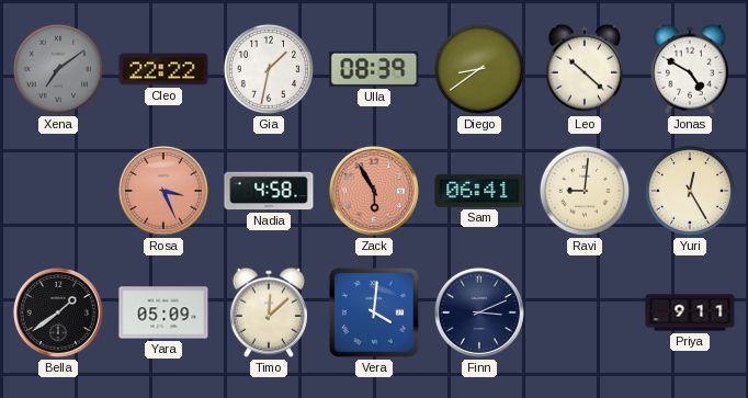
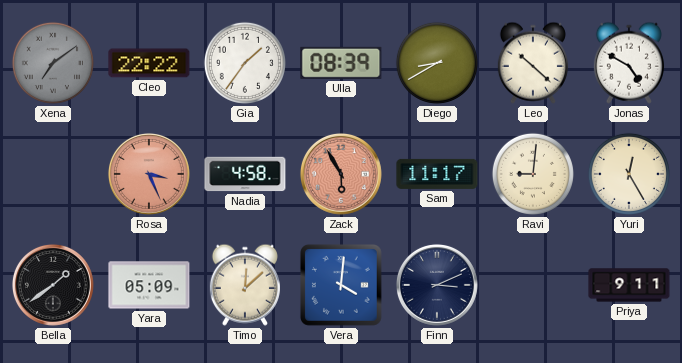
Gia: 1:32 -> 1:36
Diego: 8:39 -> 8:40
Sam: 06:41 -> 11:17
